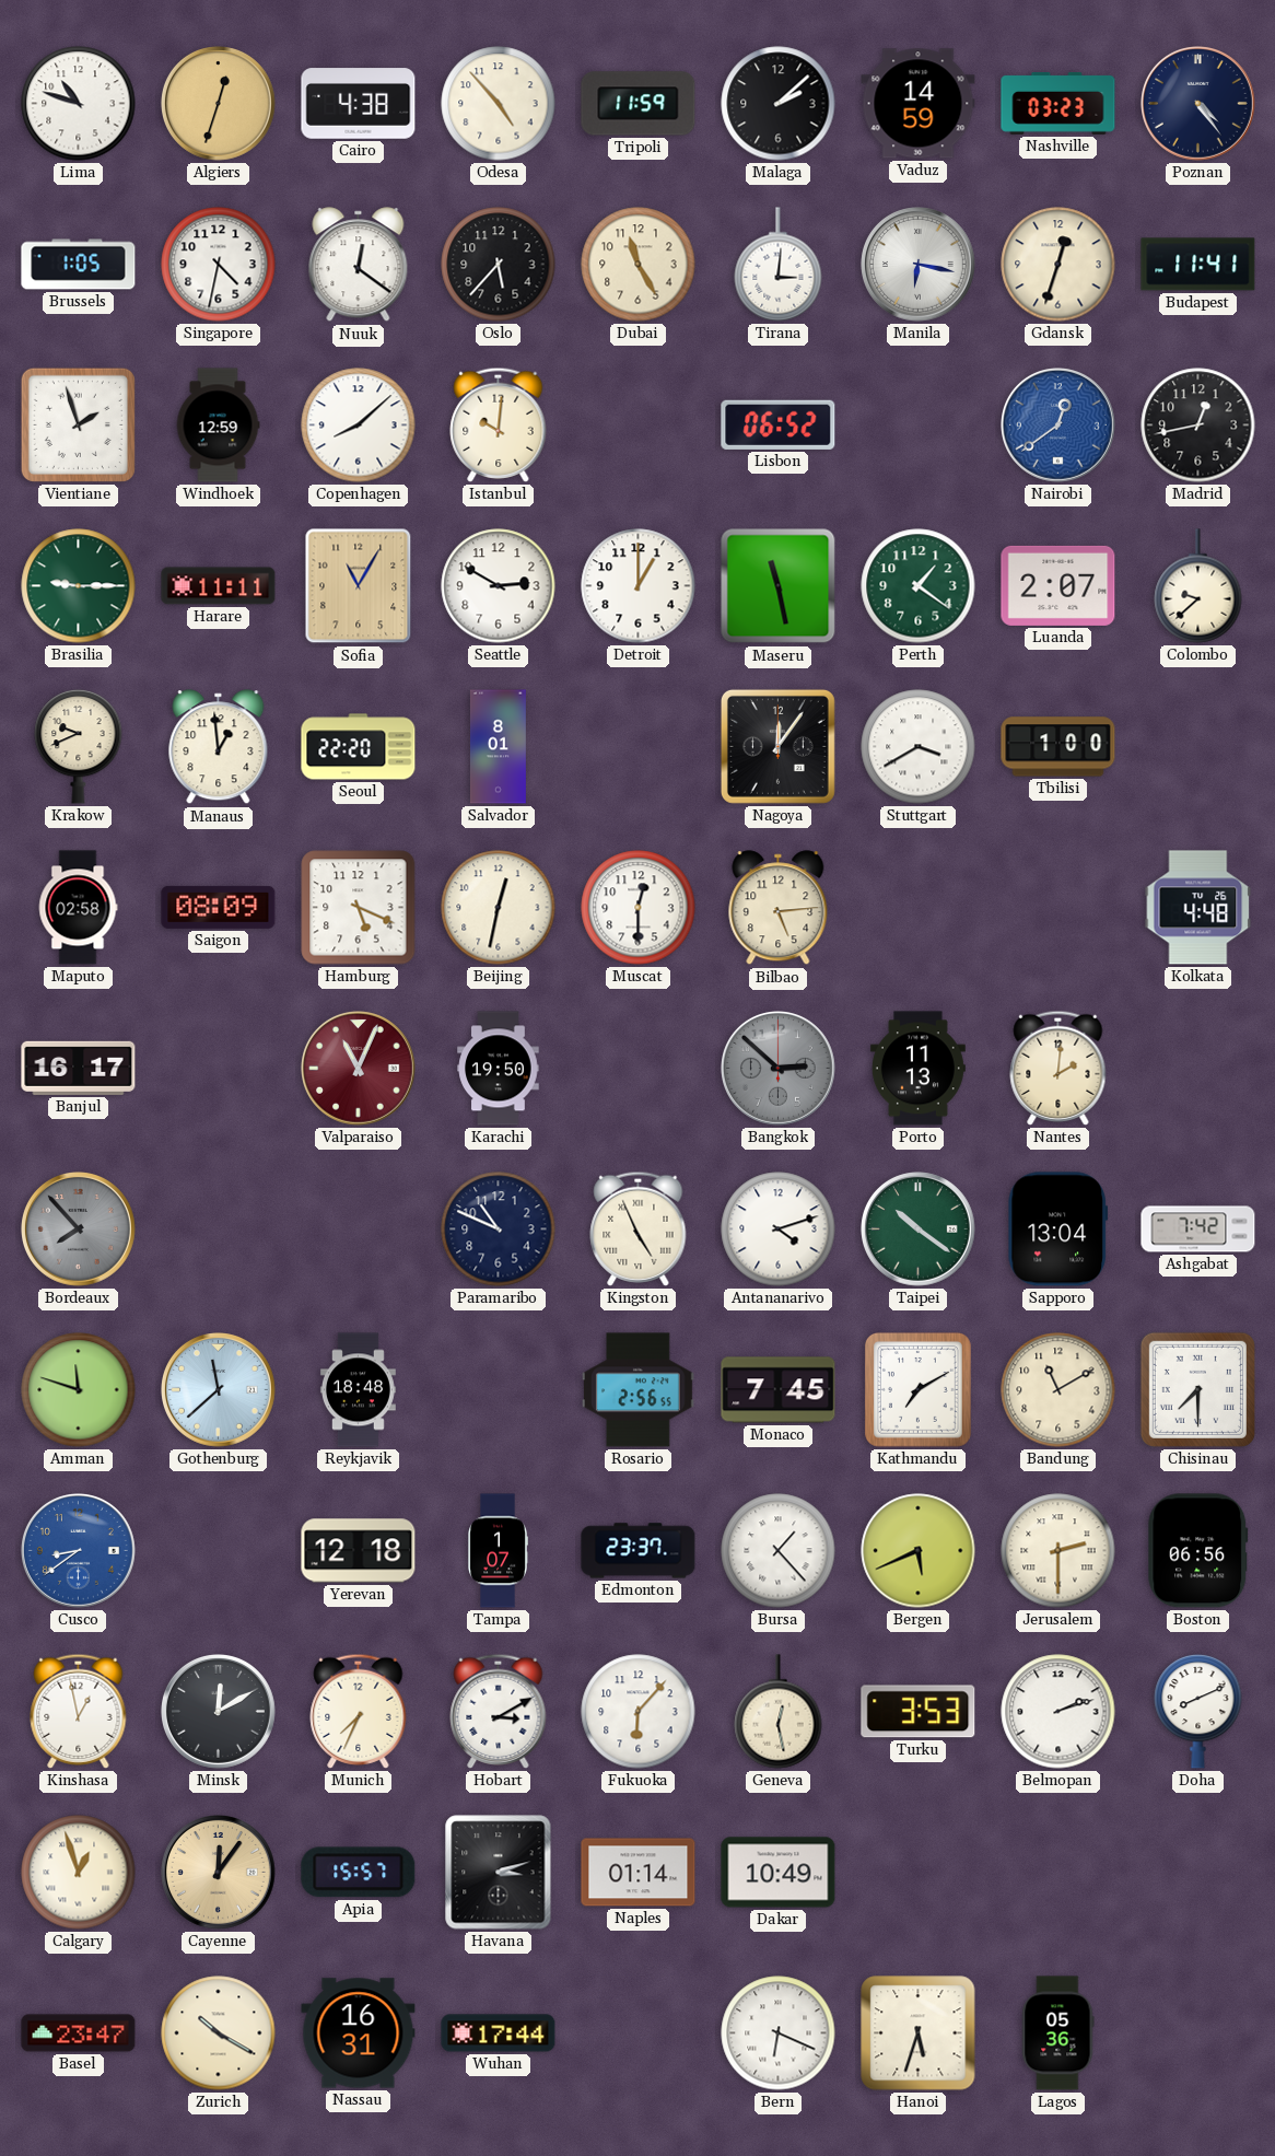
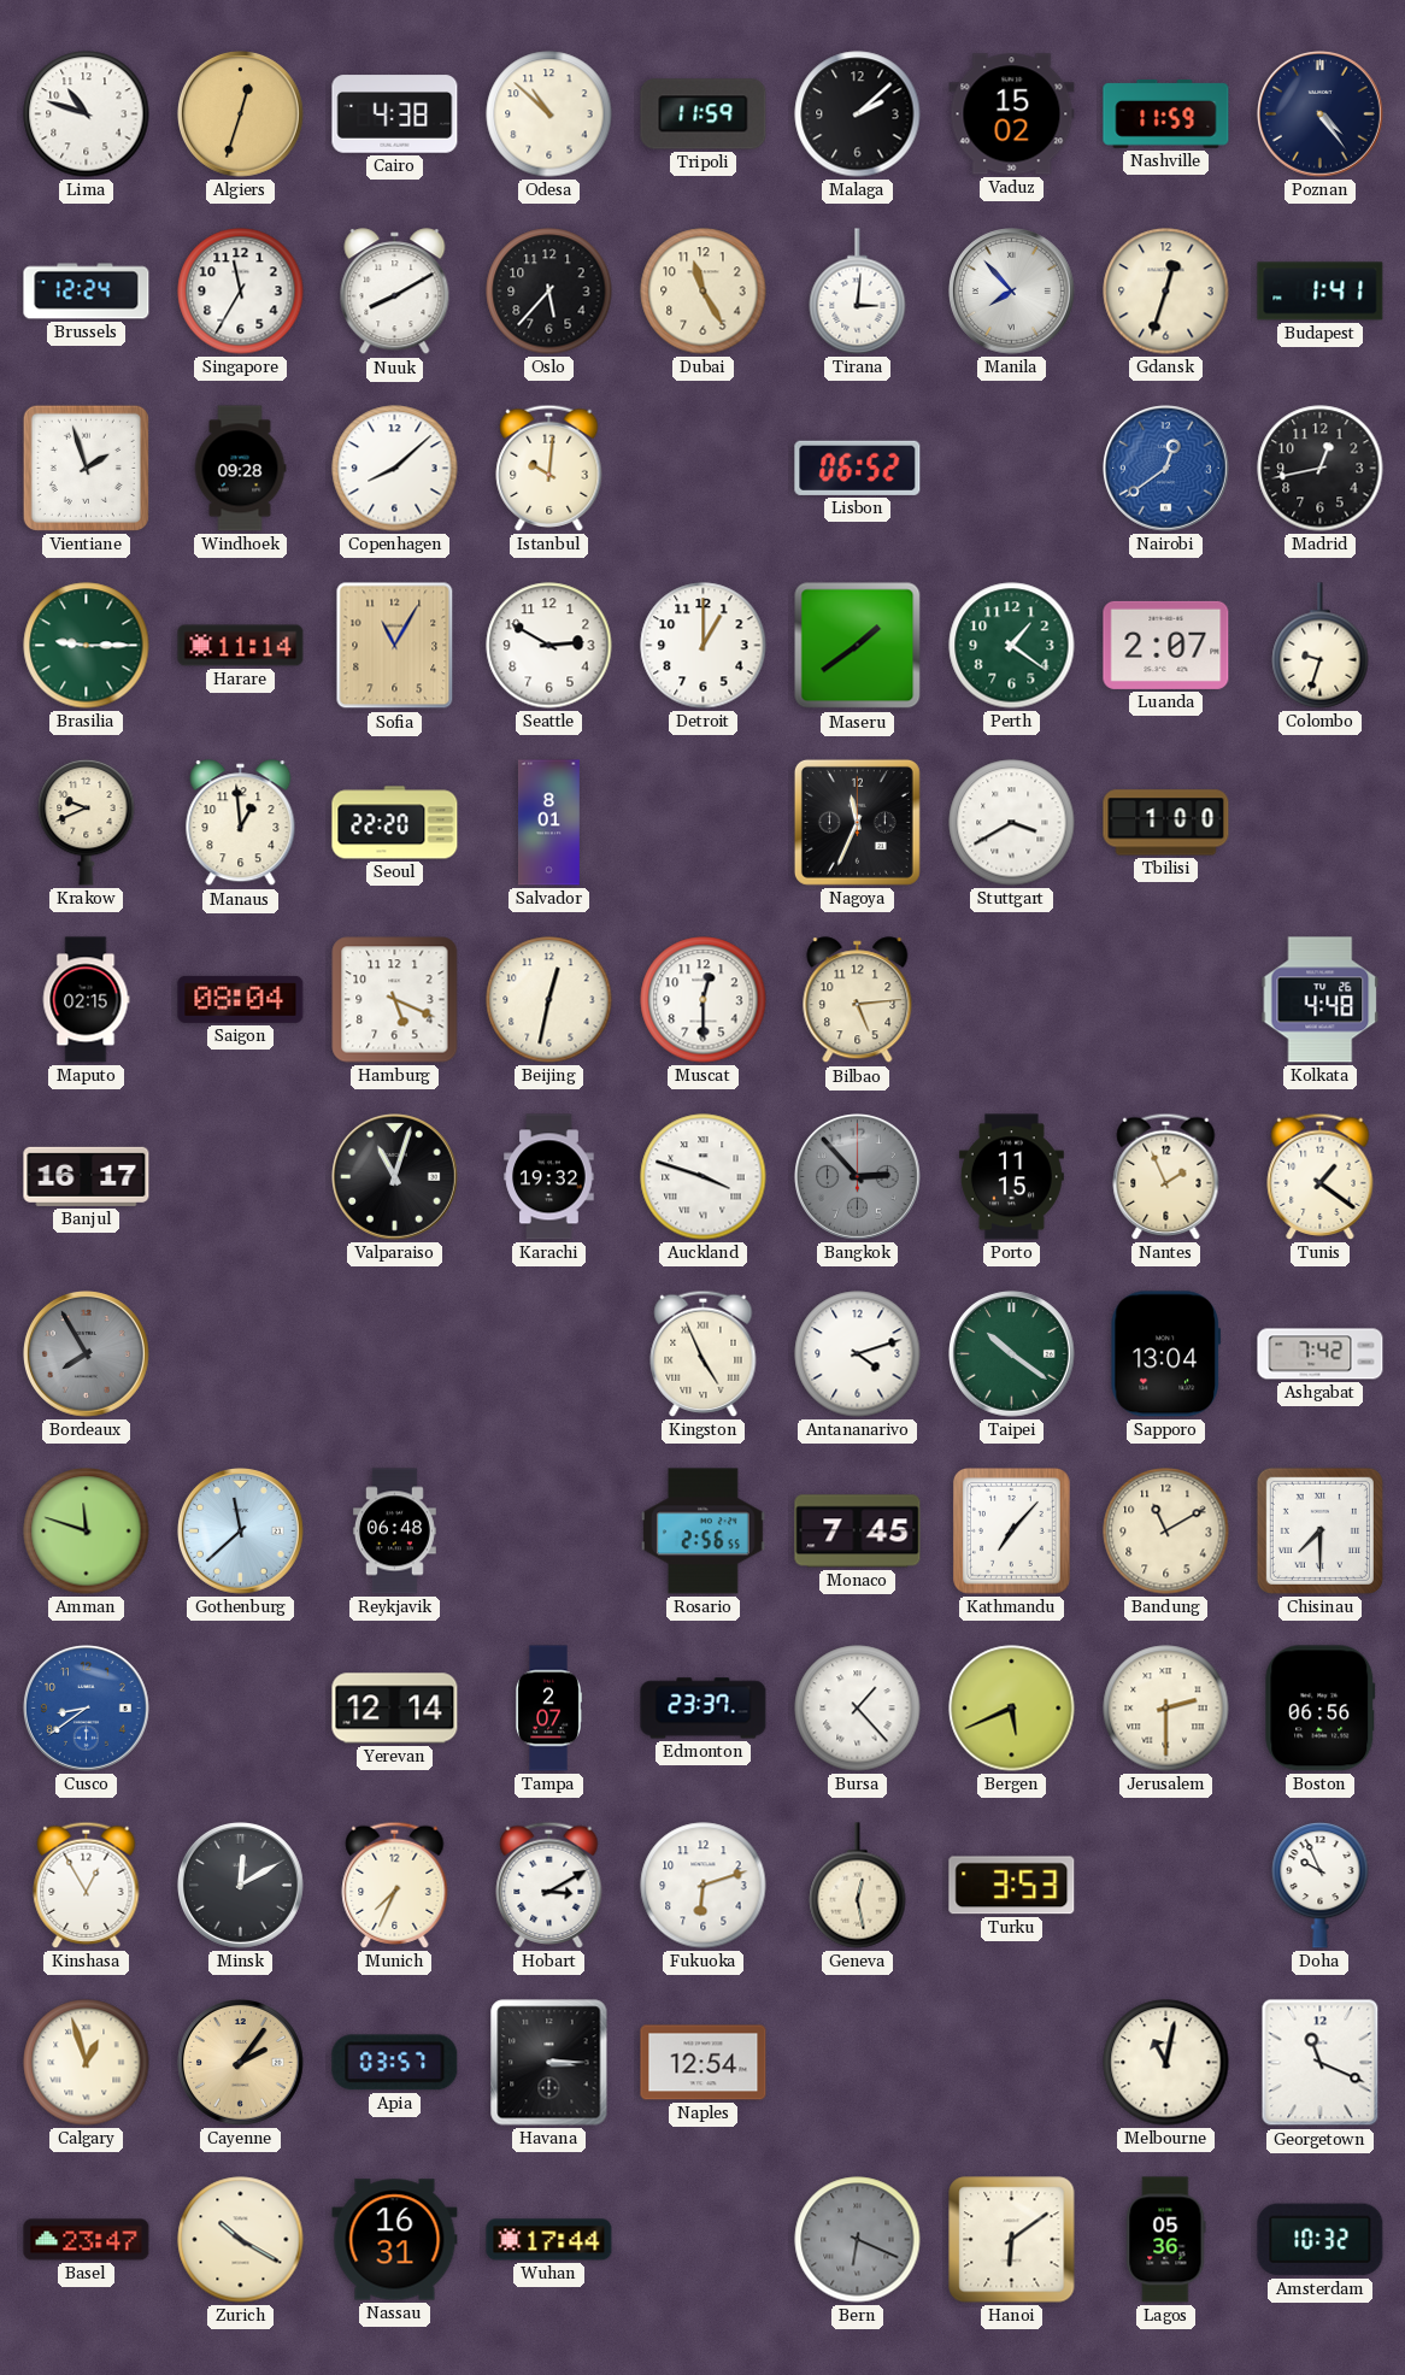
Odesa: 4:53 -> 10:52
Vaduz: 14:59 -> 15:02
Nashville: 03:23 -> 11:59
Brussels: 1:05 -> 12:24
Singapore: 4:32 -> 11:35
Nuuk: 12:21 -> 8:10
Manila: 6:17 -> 7:53
Budapest: 11:41 -> 1:41
Windhoek: 12:59 -> 09:28
Harare: 11:11 -> 11:14
Maseru: 11:28 -> 1:39
Colombo: 9:38 -> 9:33
Nagoya: 12:06 -> 11:34
Maputo: 02:58 -> 02:15
Saigon: 08:09 -> 08:04
Valparaiso: 11:04 -> 11:03
Valparaiso dial: burgundy -> black
Karachi: 19:50 -> 19:32
Auckland: none -> 3:48
Bangkok: 2:52 -> 2:53
Porto: 11:13 -> 11:15
Nantes: 2:01 -> 1:56
Tunis: none -> 1:21
Bordeaux: 7:53 -> 7:55
Paramaribo: 10:49 -> none
Reykjavik: 18:48 -> 06:48
Kathmandu: 7:10 -> 7:07
Yerevan: 12:18 -> 12:14
Tampa: 1:07 -> 2:07
Kinshasa: 12:58 -> 12:55
Fukuoka: 6:07 -> 6:12
Belmopan: 2:12 -> none
Doha: 8:11 -> 9:56
Cayenne: 12:06 -> 2:06
Apia: 15:57 -> 03:57
Havana: 3:12 -> 3:15
Naples: 01:14 -> 12:54
Dakar: 10:49 -> none
Melbourne: none -> 11:02
Georgetown: none -> 11:19
Bern dial: white -> grey
Hanoi: 5:33 -> 6:09
Amsterdam: none -> 10:32
